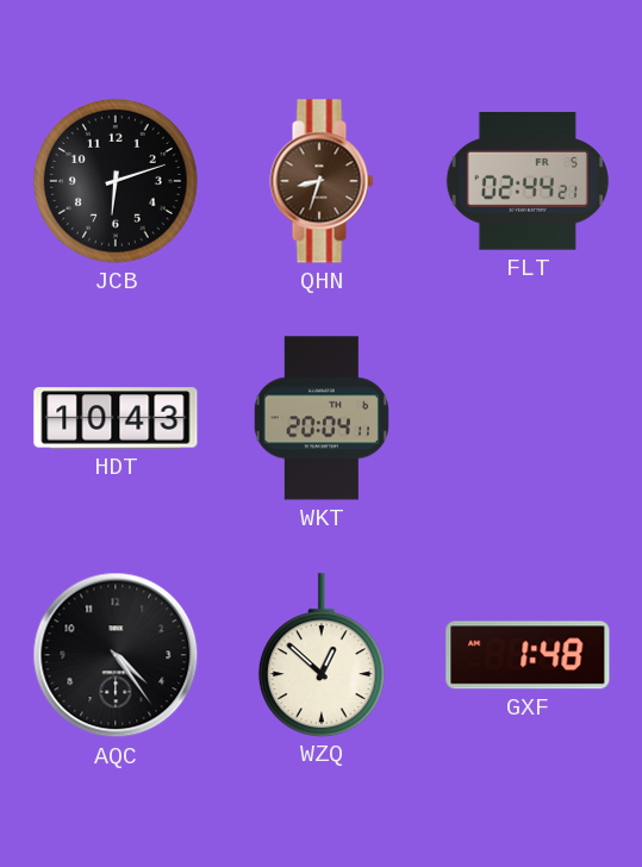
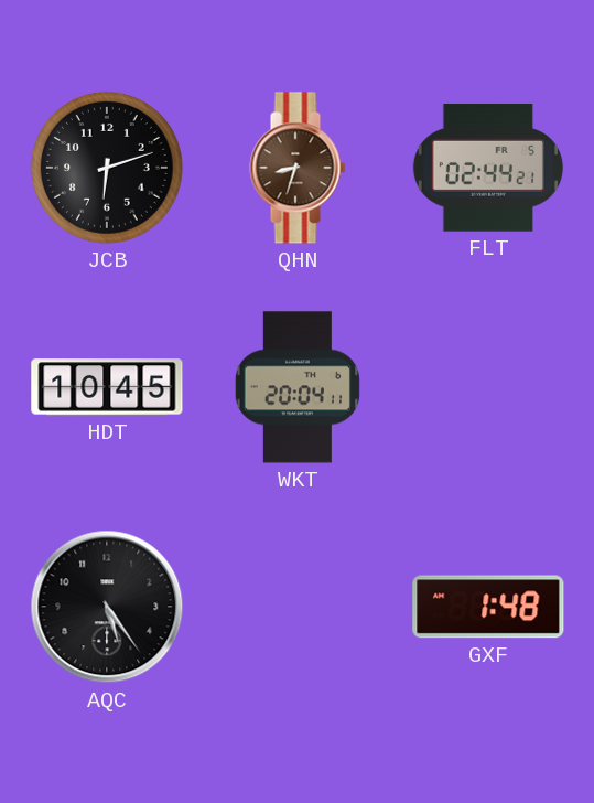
HDT: 10:43 -> 10:45
AQC: 4:24 -> 5:24
WZQ: 12:52 -> none
